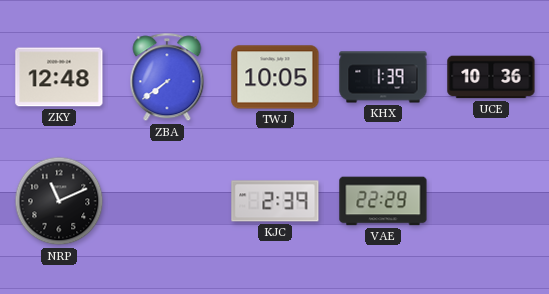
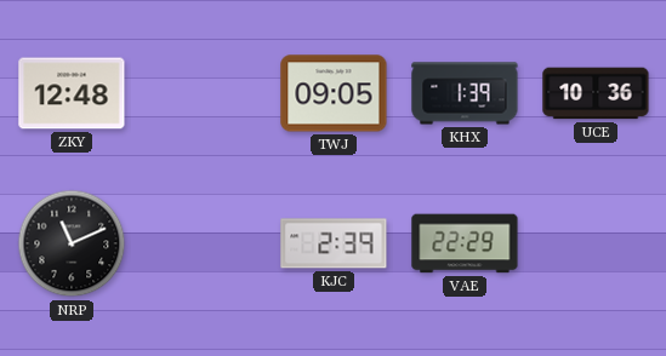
ZBA: 7:39 -> none
TWJ: 10:05 -> 09:05
